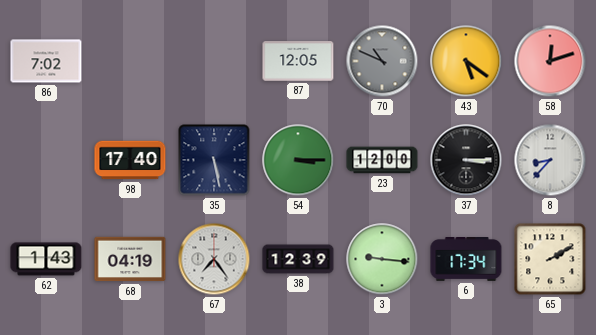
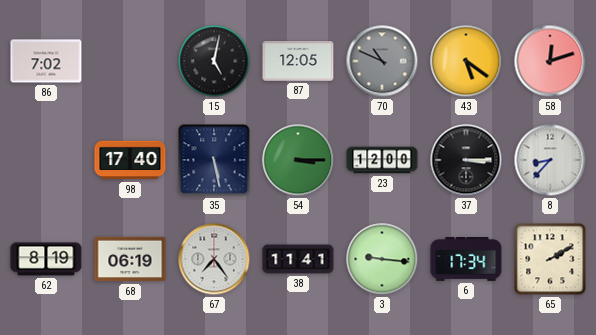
15: none -> 5:02
62: 1:43 -> 8:19
68: 04:19 -> 06:19
38: 12:39 -> 11:41
